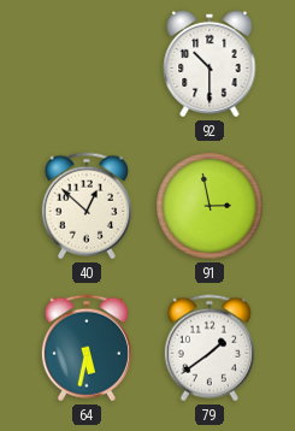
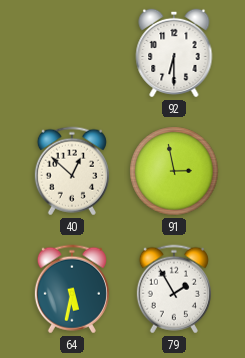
92: 10:30 -> 6:30
79: 1:39 -> 1:55
